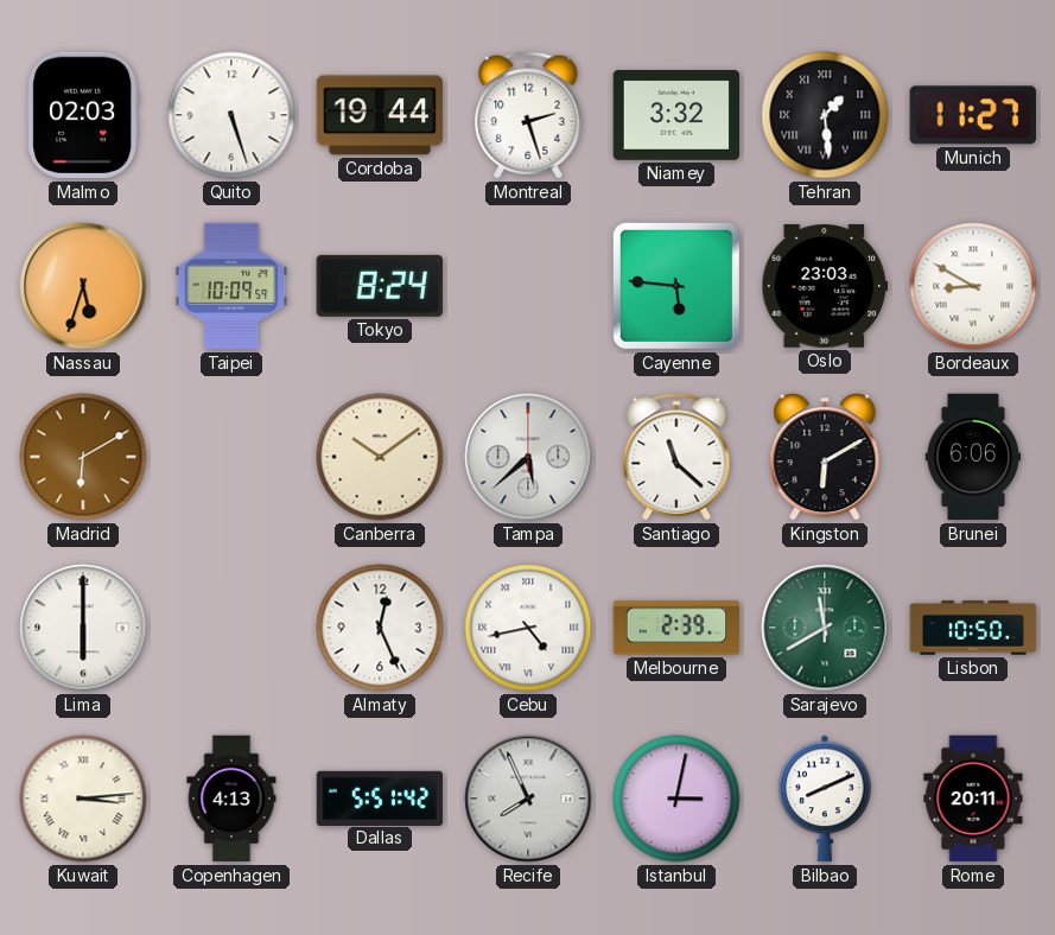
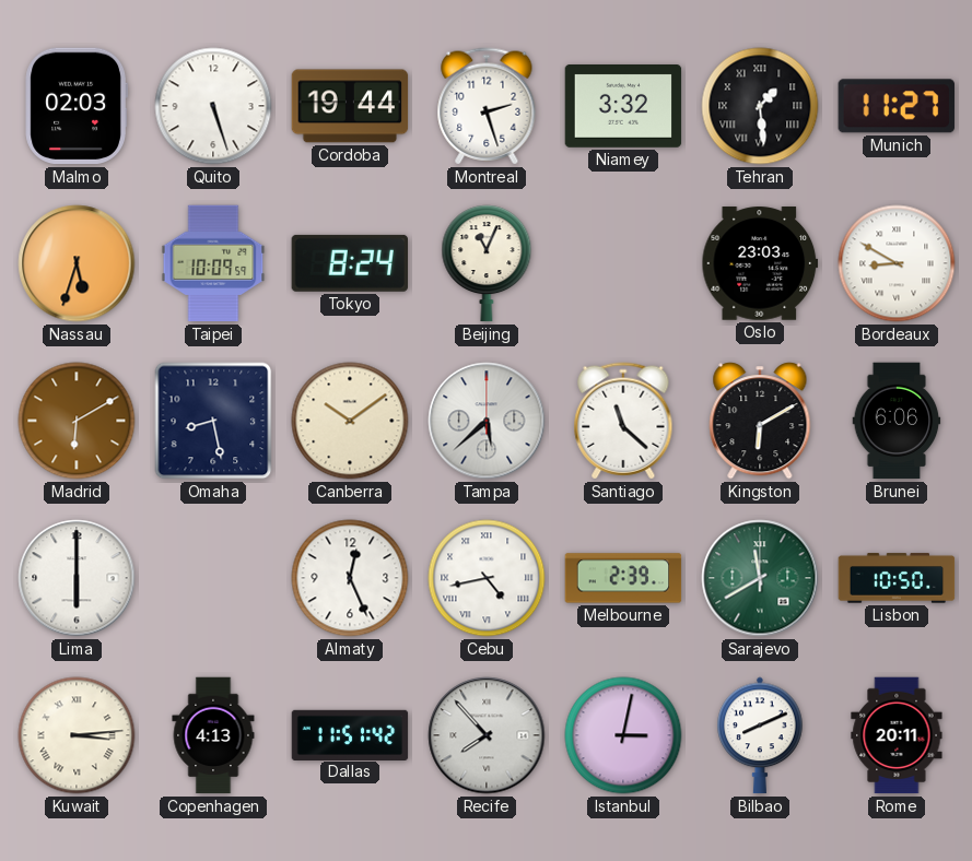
Beijing: none -> 11:04
Cayenne: 5:46 -> none
Omaha: none -> 8:28
Dallas: 5:51 -> 11:51
Recife: 7:56 -> 7:53
